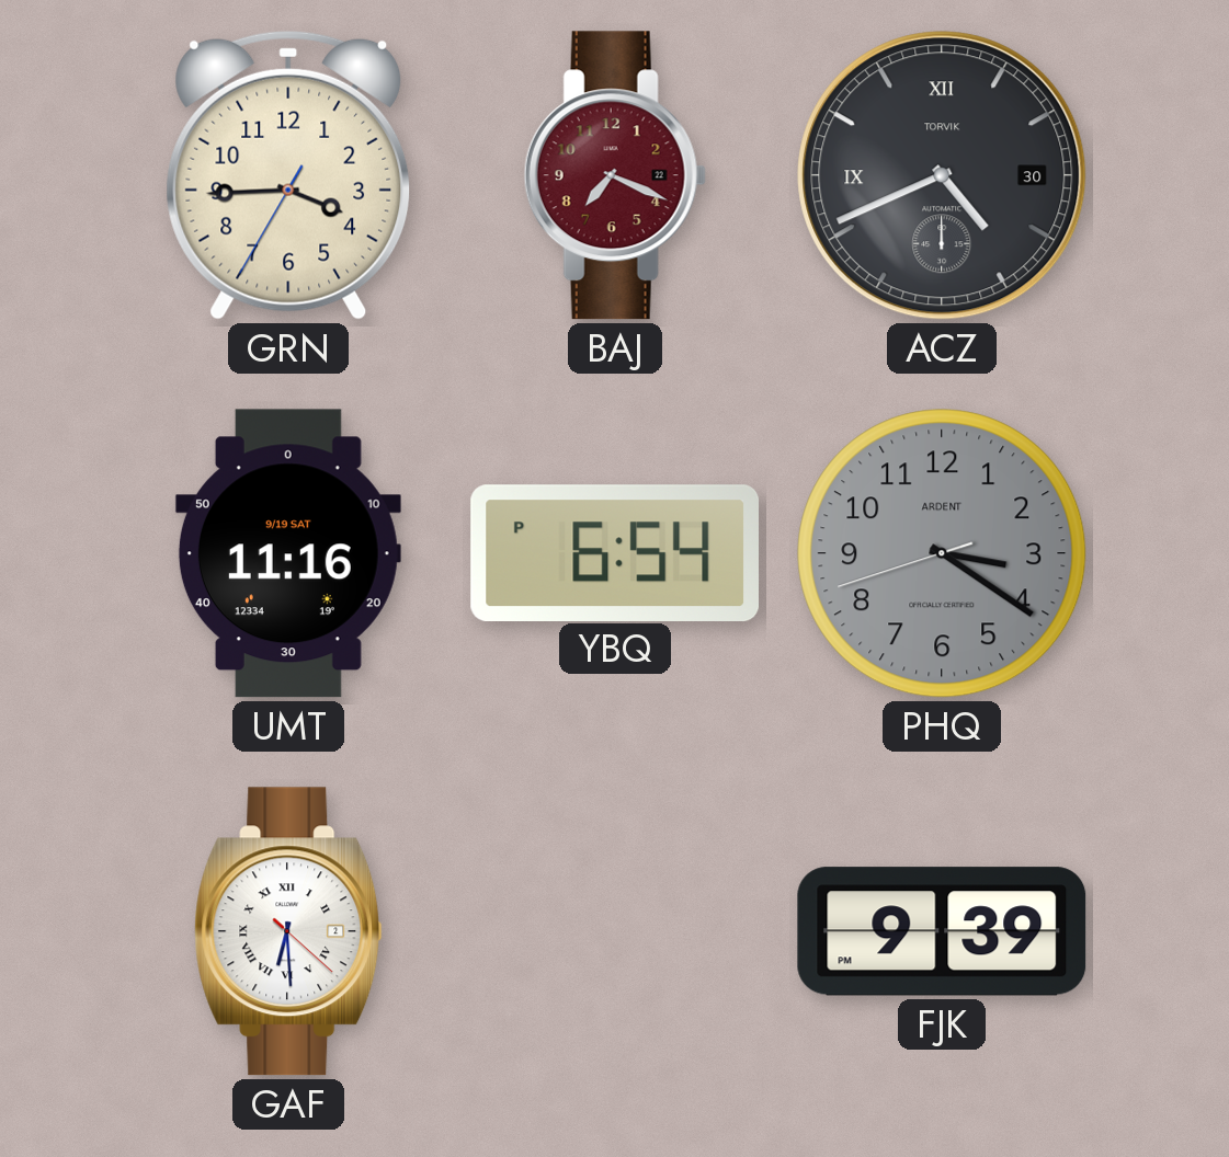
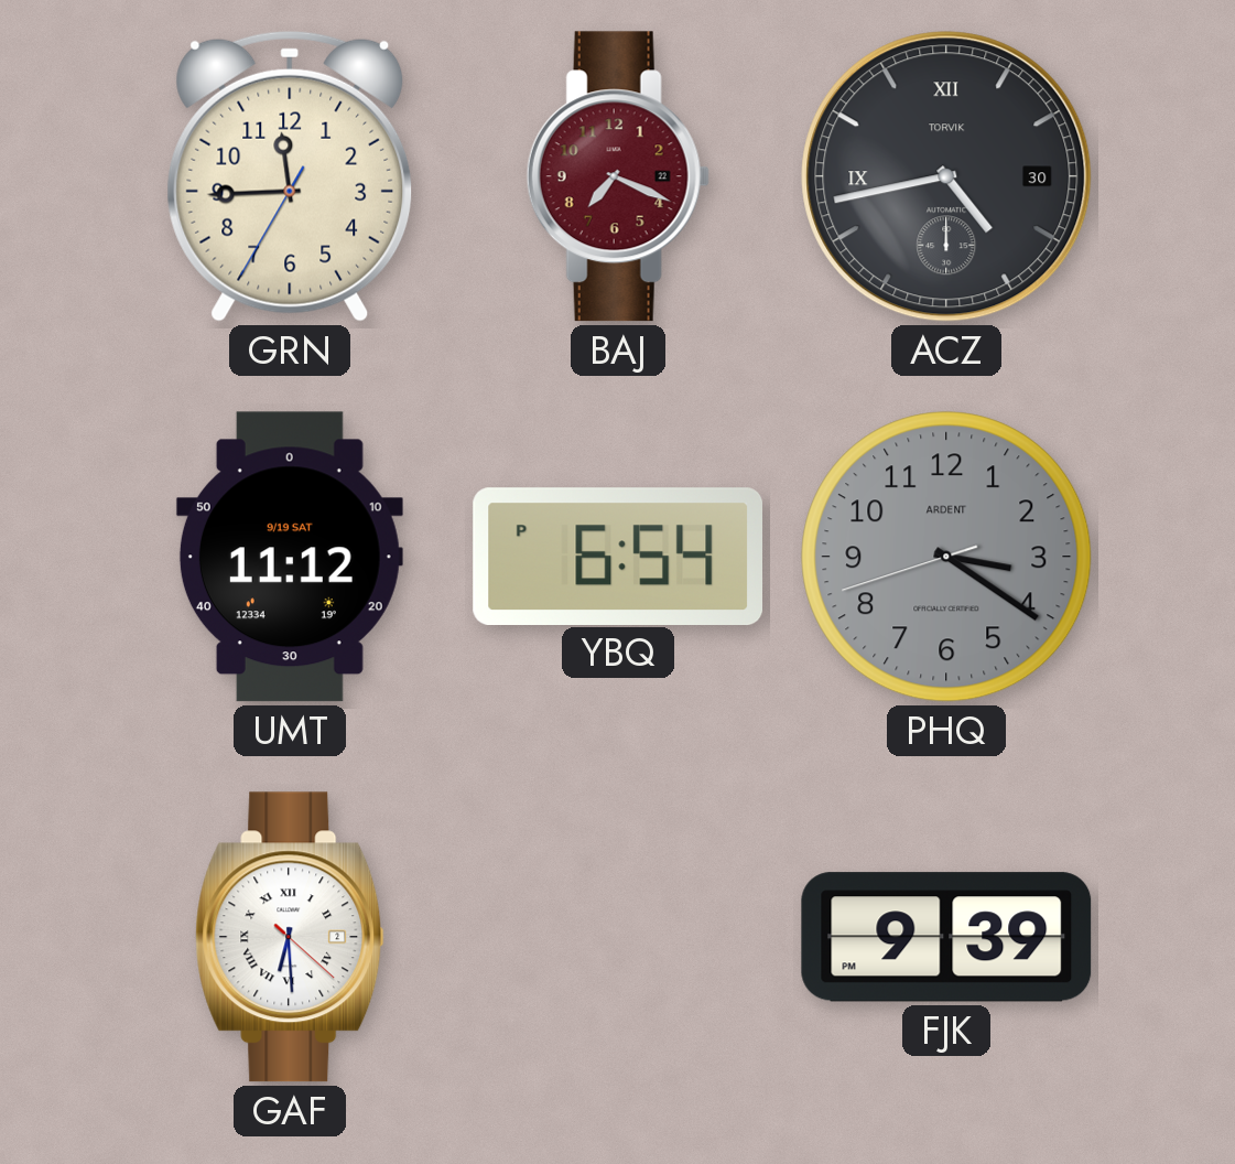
GRN: 3:44 -> 11:44
ACZ: 4:41 -> 4:43
UMT: 11:16 -> 11:12
